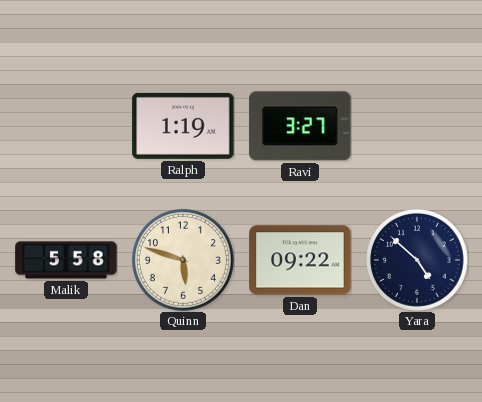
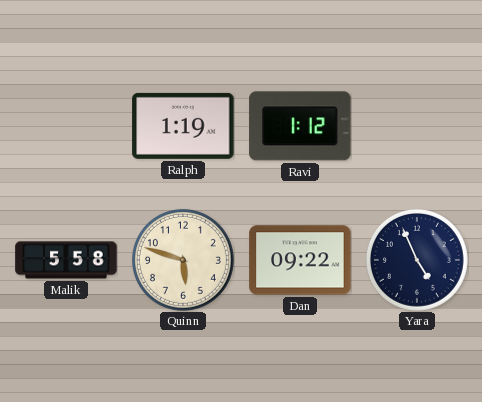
Ravi: 3:27 -> 1:12
Yara: 4:52 -> 4:56
